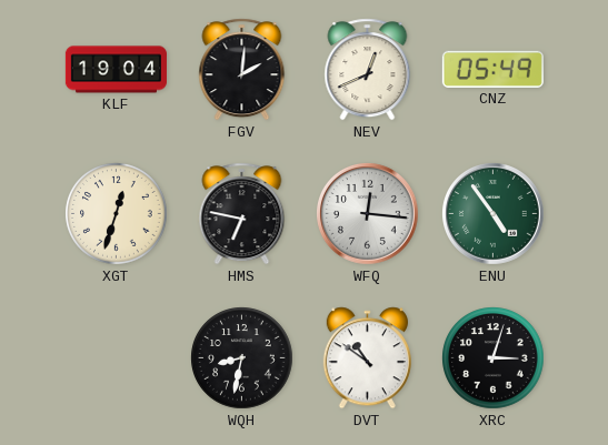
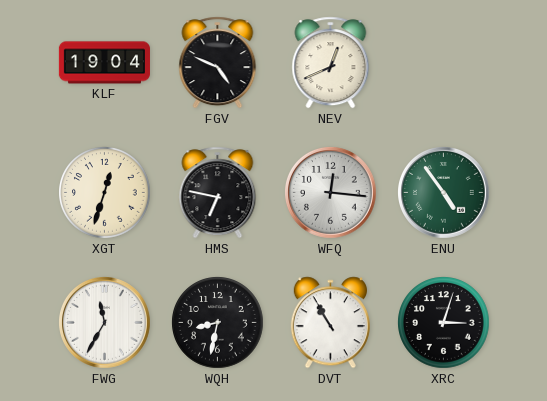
FGV: 2:01 -> 4:49
CNZ: 05:49 -> none
FWG: none -> 11:35
DVT: 10:51 -> 10:55
